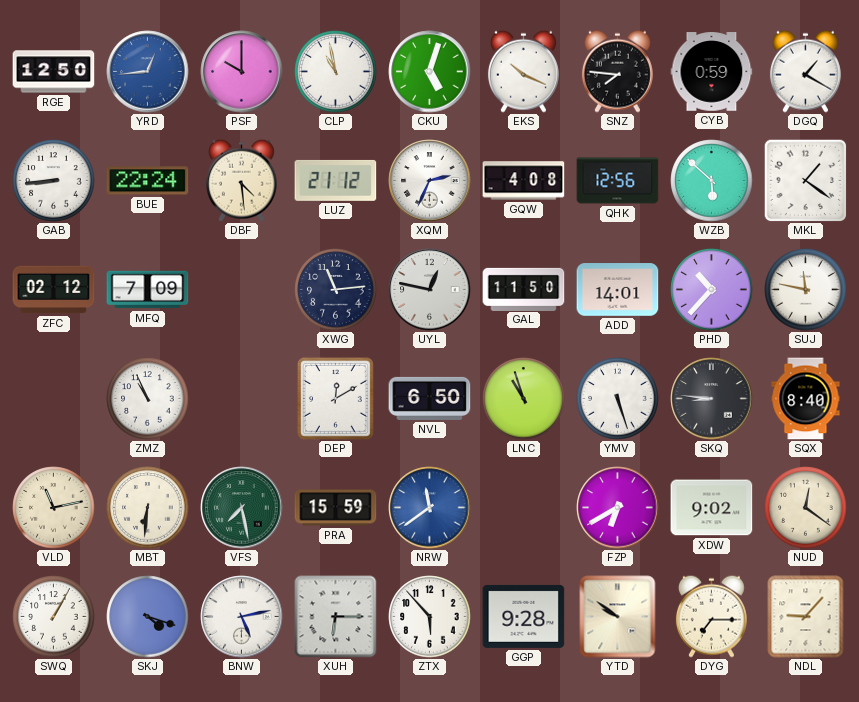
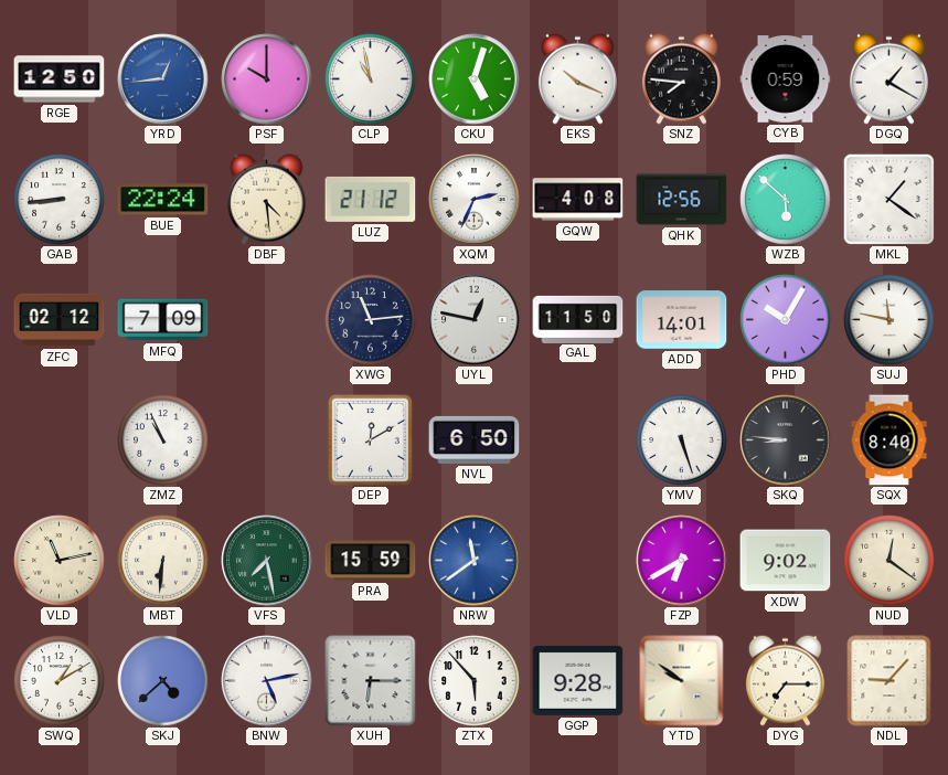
PHD: 10:37 -> 10:05
LNC: 10:57 -> none
SWQ: 1:05 -> 1:10
SKJ: 4:18 -> 4:38
